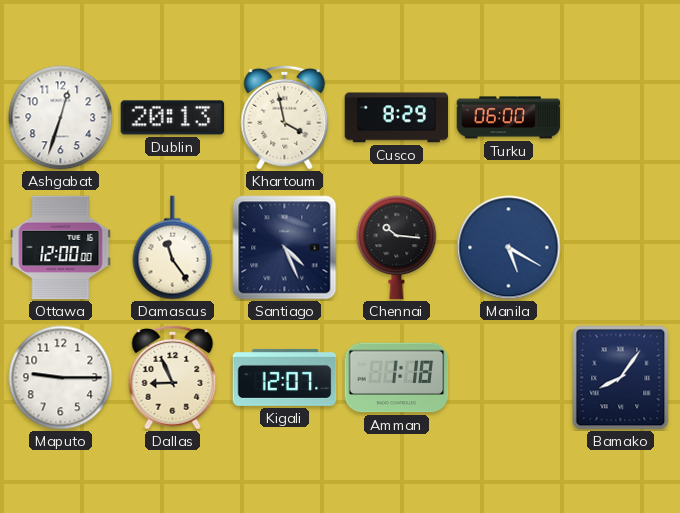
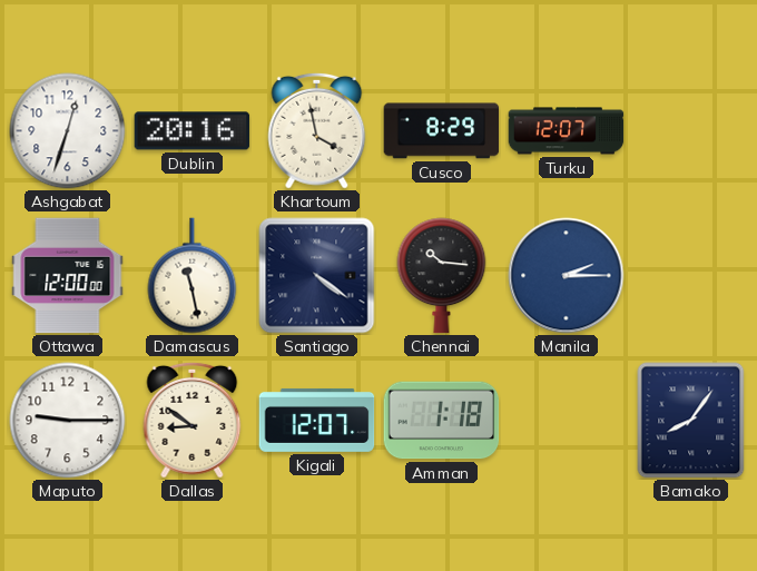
Dublin: 20:13 -> 20:16
Turku: 06:00 -> 12:07
Damascus: 11:24 -> 11:28
Santiago: 4:26 -> 4:21
Manila: 5:20 -> 2:15
Dallas: 8:56 -> 8:51
